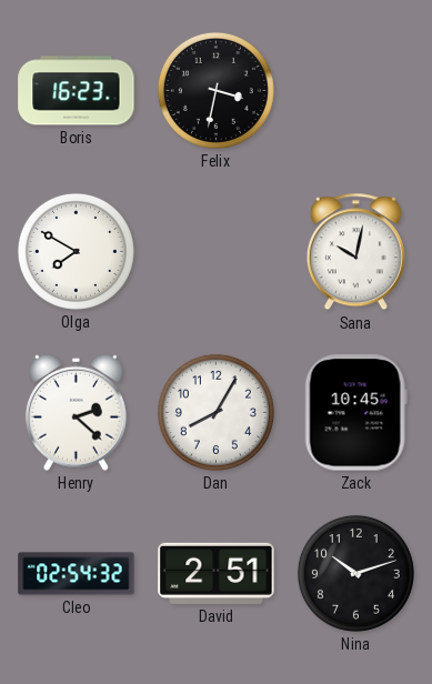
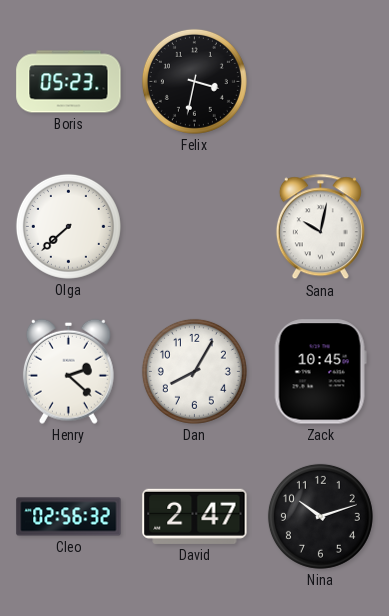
Boris: 16:23 -> 05:23
Olga: 7:50 -> 7:38
Cleo: 02:54 -> 02:56
David: 2:51 -> 2:47
